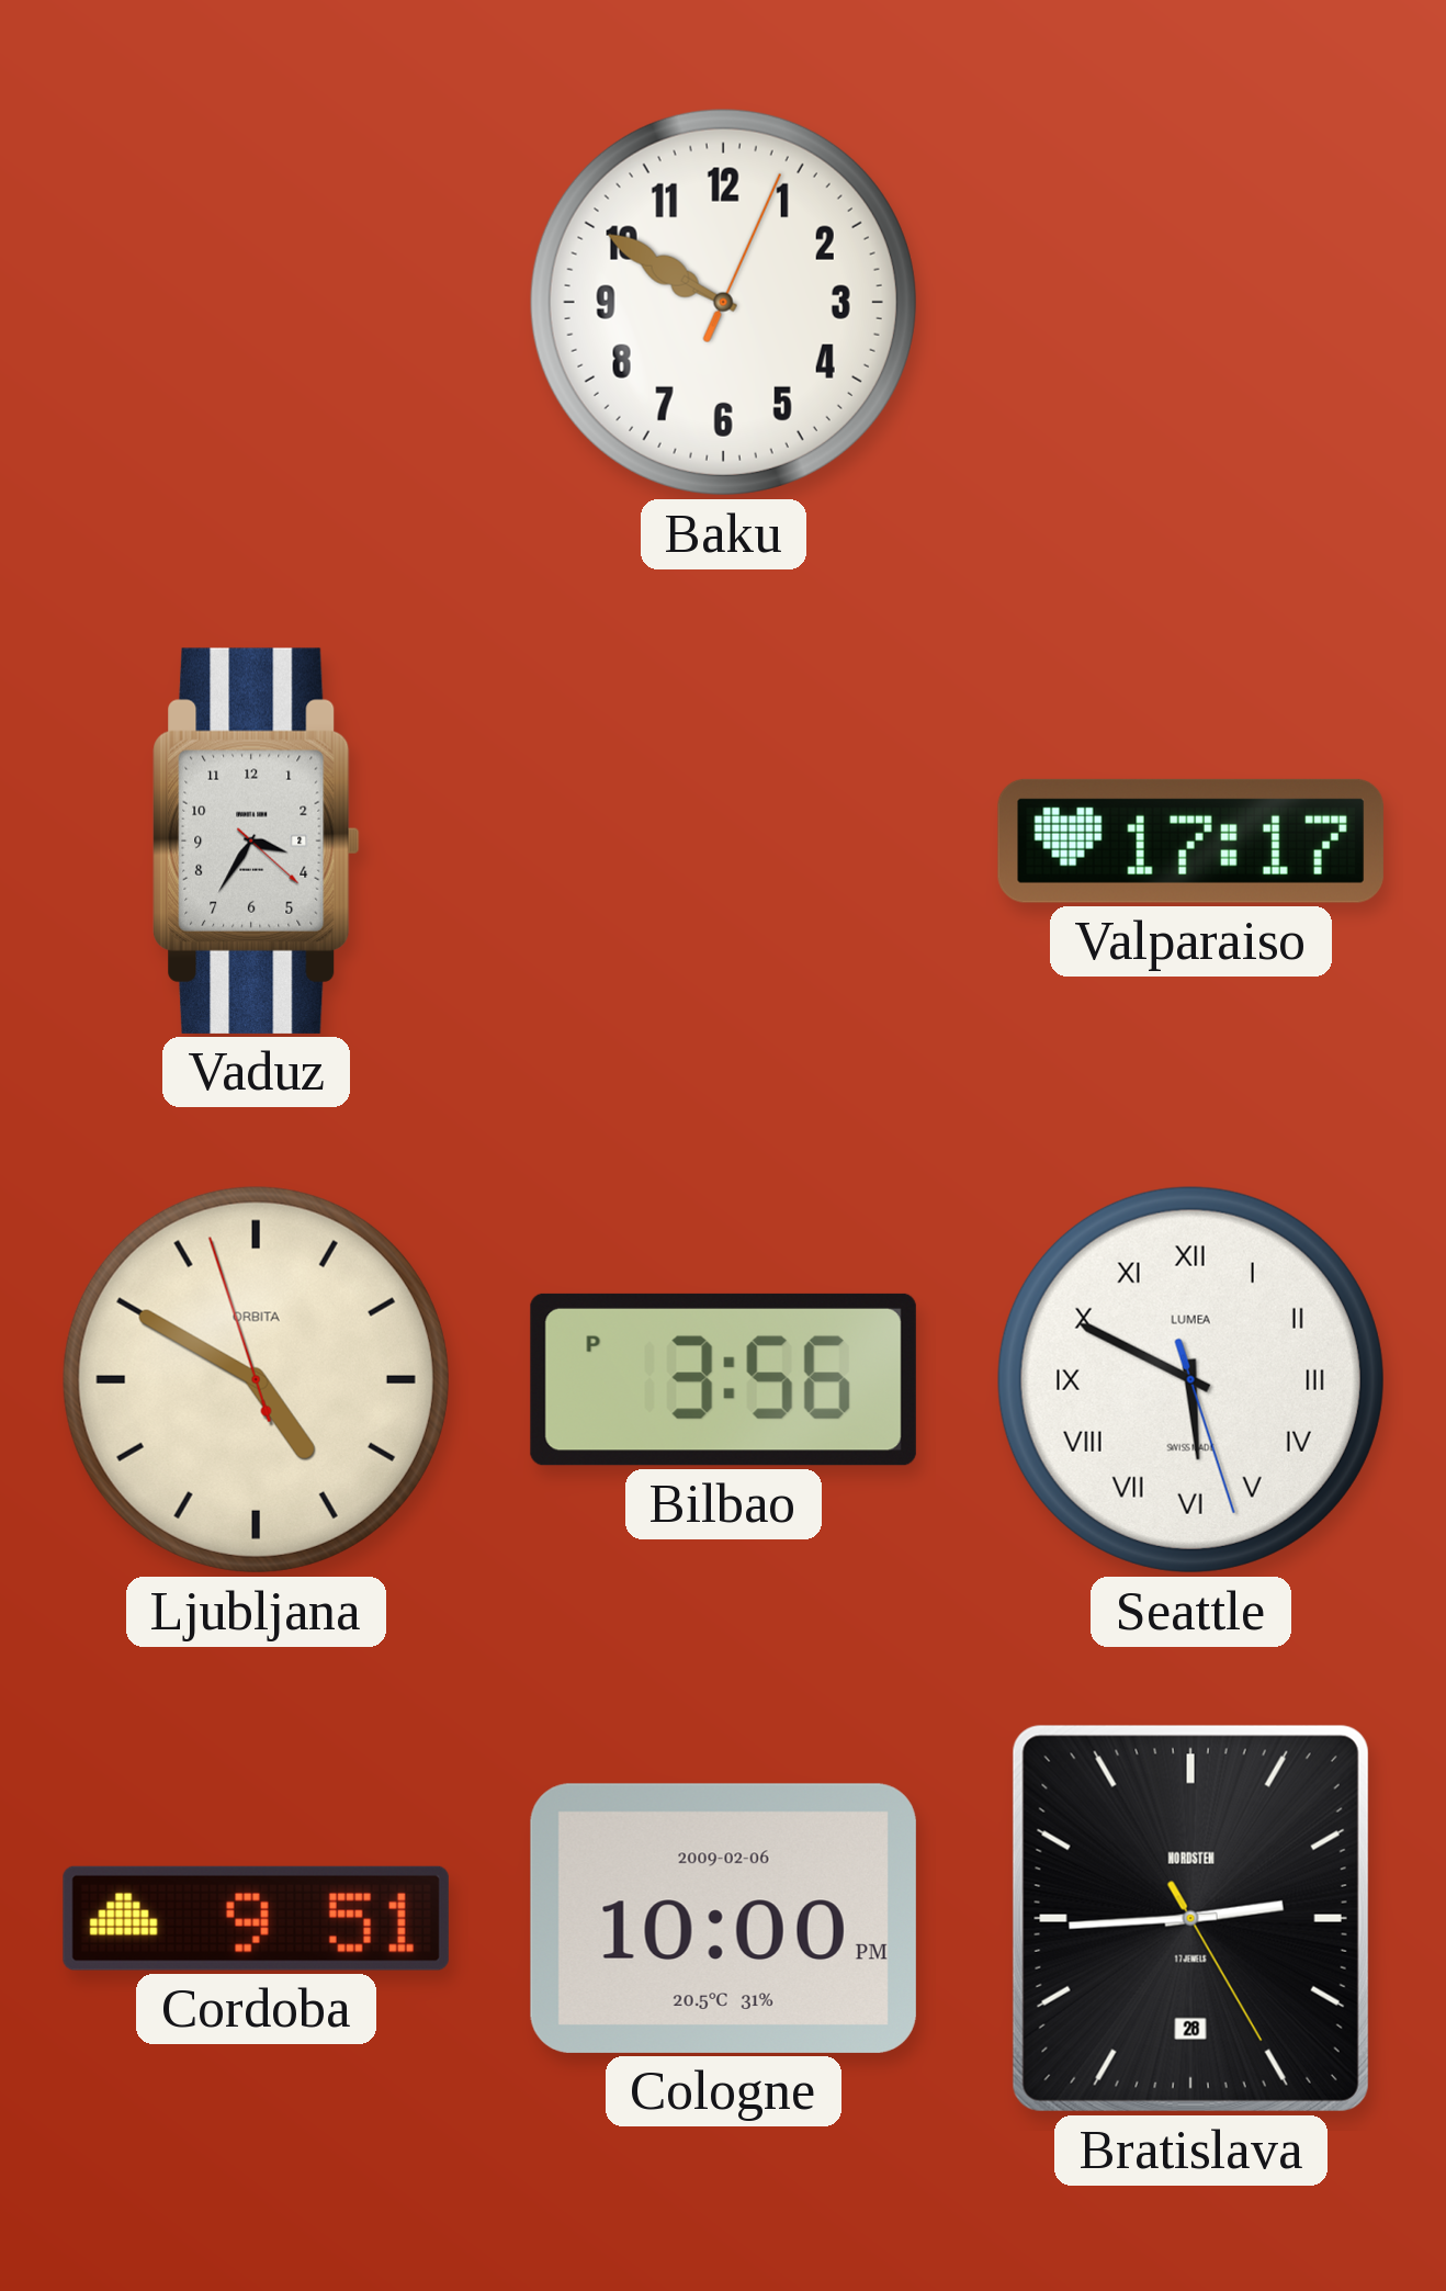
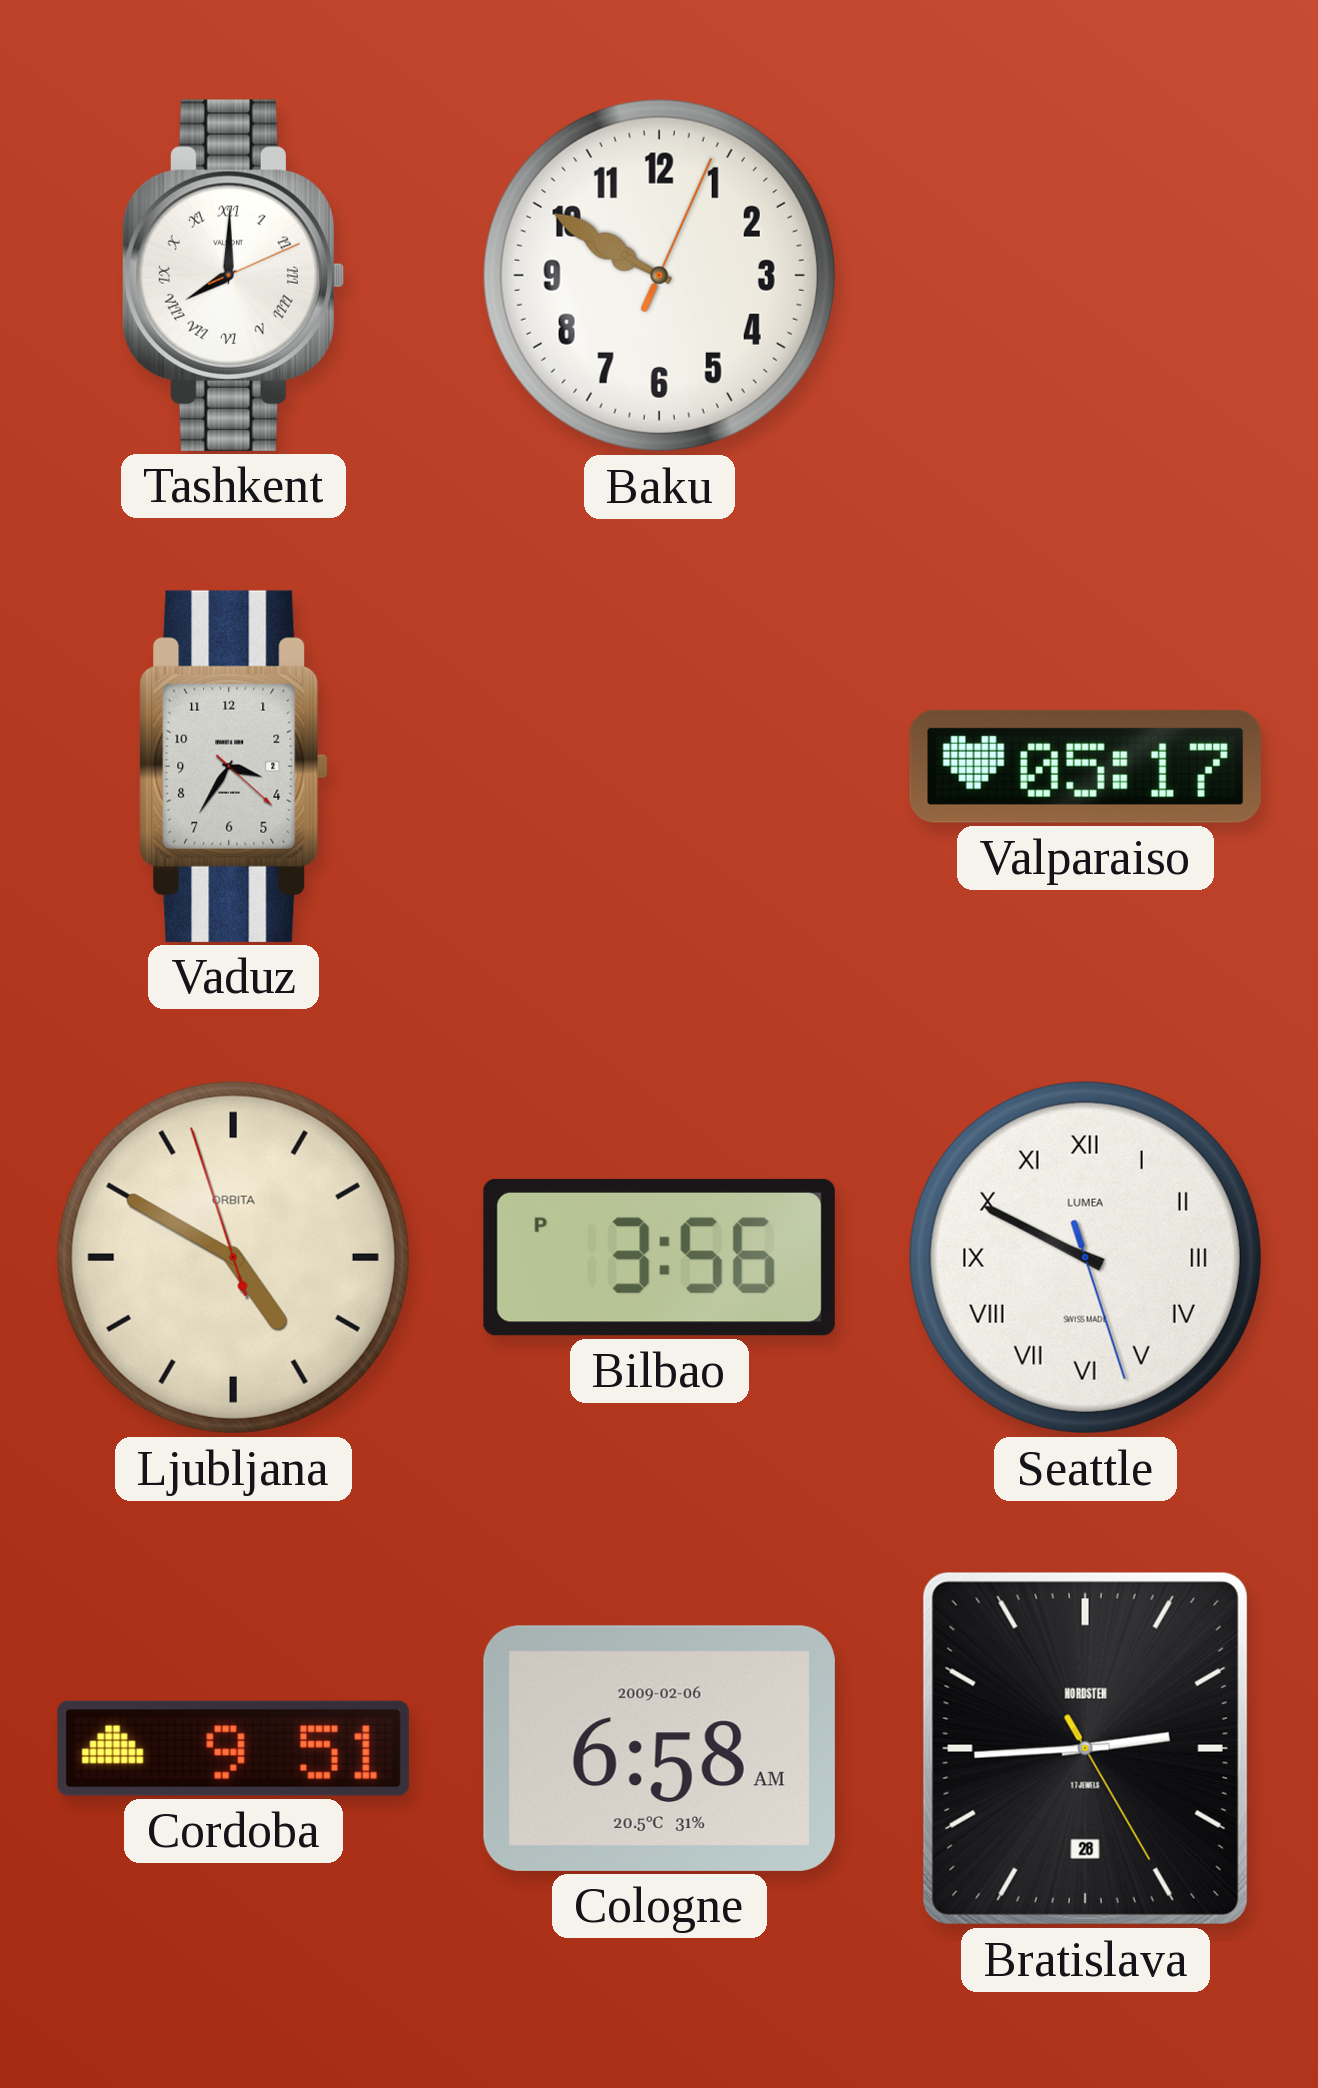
Tashkent: none -> 8:00
Valparaiso: 17:17 -> 05:17
Seattle: 5:49 -> 9:49
Cologne: 10:00 -> 6:58
